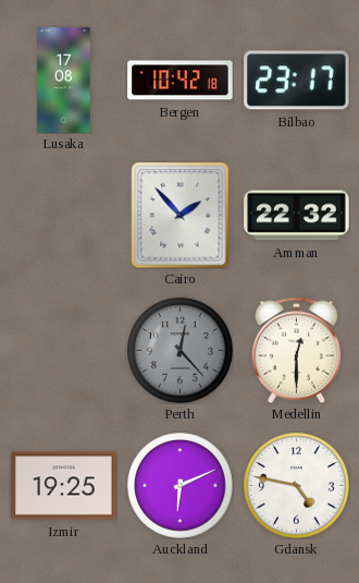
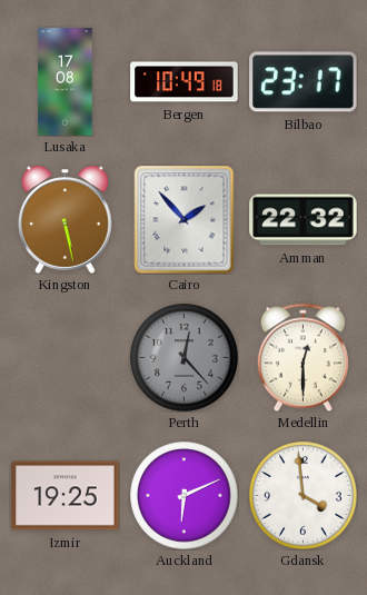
Bergen: 10:42 -> 10:49
Kingston: none -> 5:28
Gdansk: 4:47 -> 3:59
